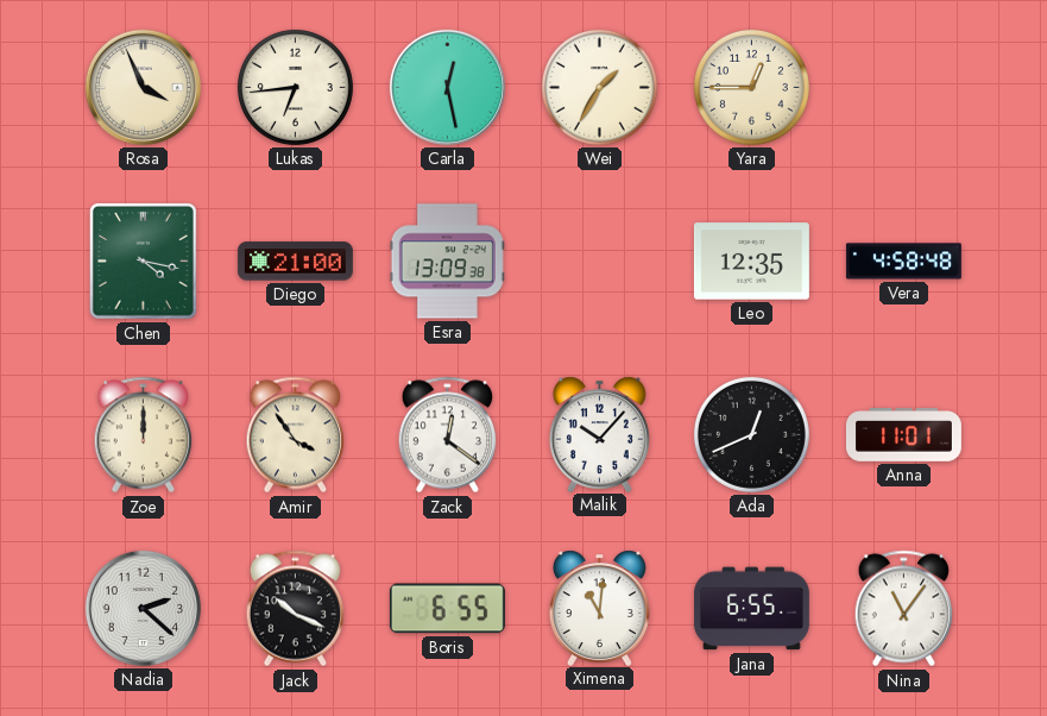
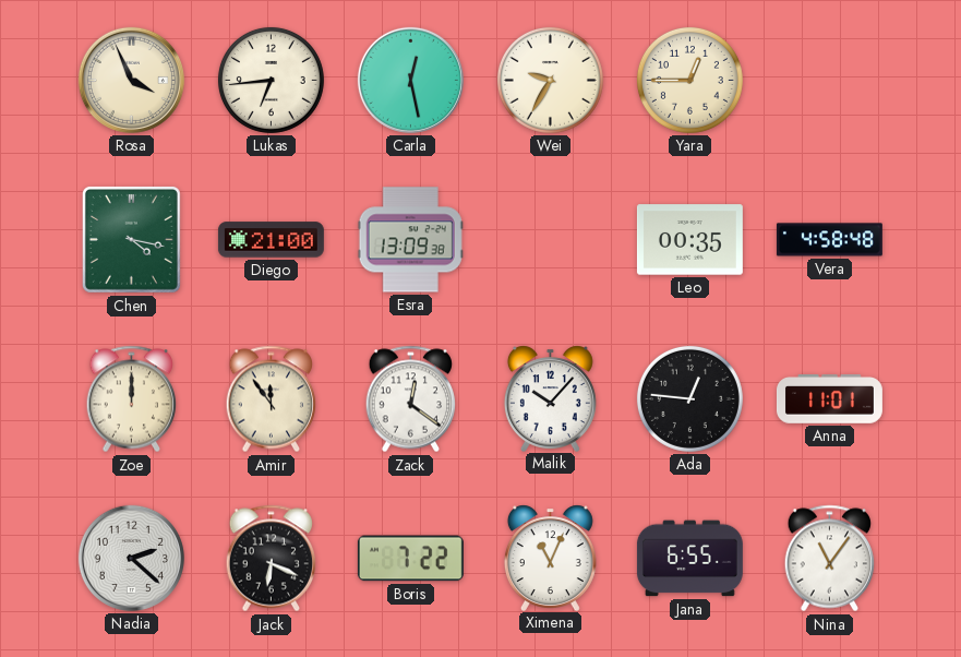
Wei: 1:35 -> 9:35
Leo: 12:35 -> 00:35
Amir: 3:54 -> 11:54
Ada: 12:41 -> 12:46
Jack: 10:19 -> 6:19
Boris: 6:55 -> 7:22
Ximena: 11:01 -> 11:04
